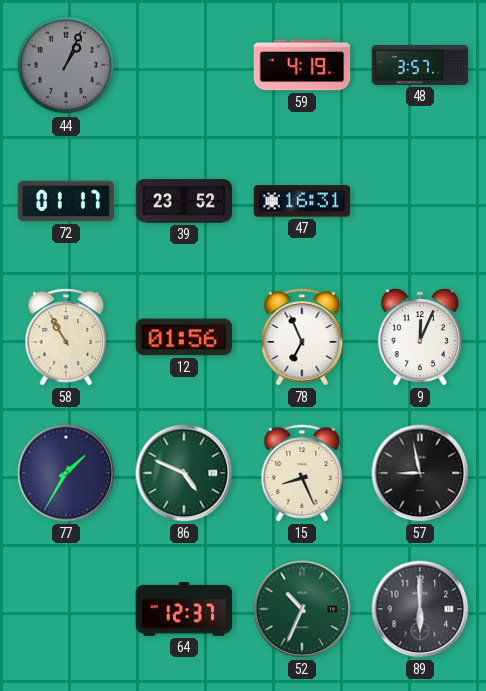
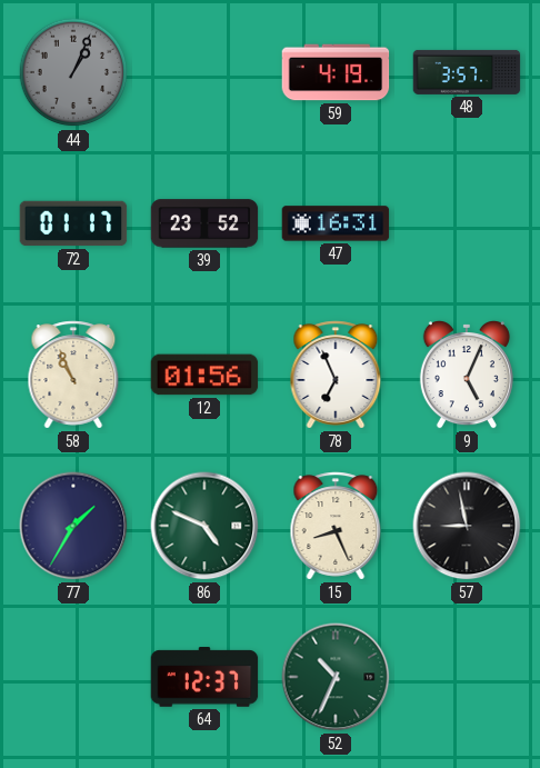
58: 10:55 -> 10:56
9: 12:04 -> 5:04
89: 6:00 -> none
